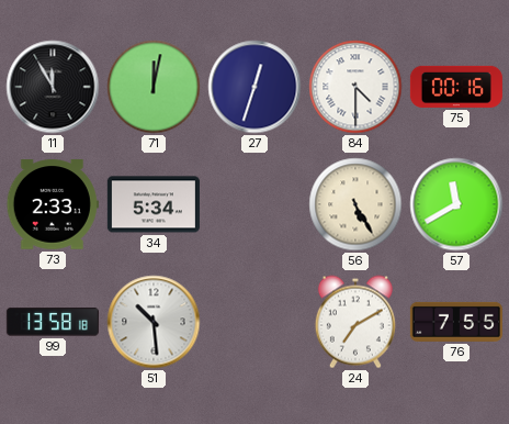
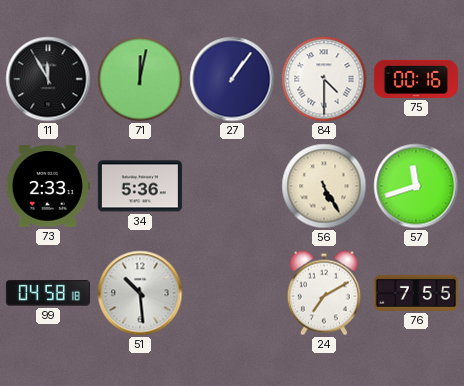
27: 12:33 -> 1:06
34: 5:34 -> 5:36
57: 11:40 -> 11:42
99: 13:58 -> 04:58
